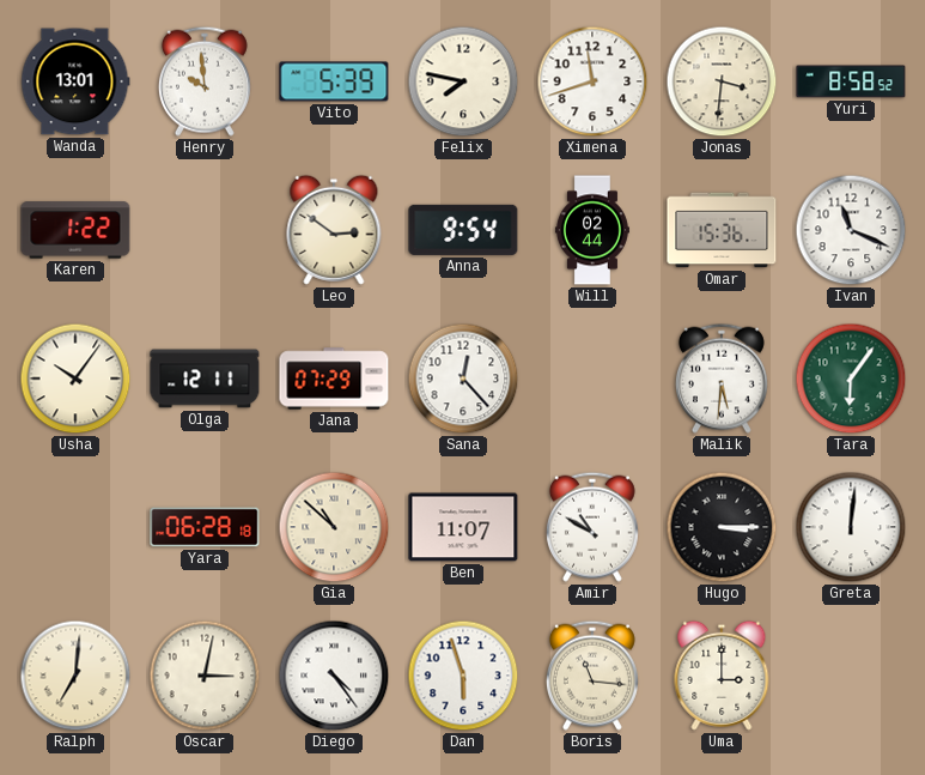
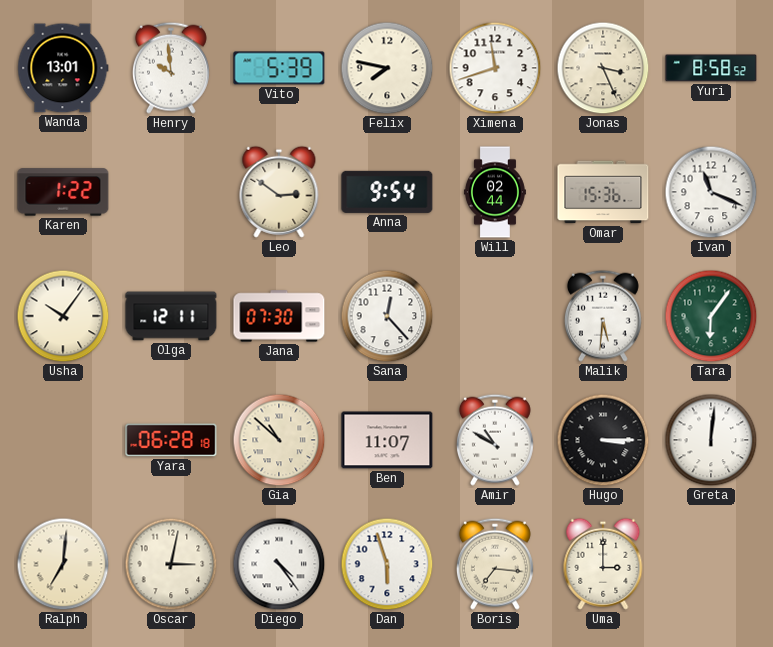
Jonas: 3:31 -> 3:26
Jana: 07:29 -> 07:30
Boris: 11:16 -> 7:16
